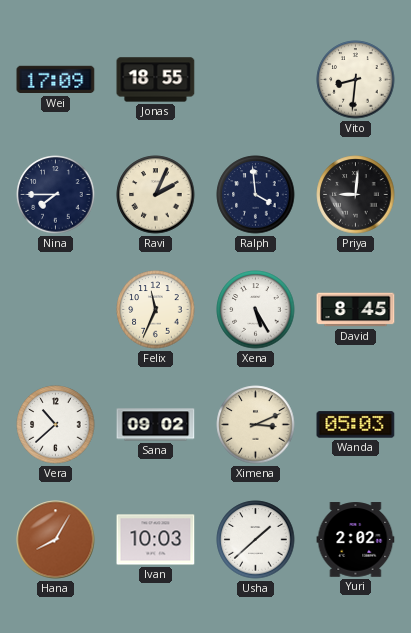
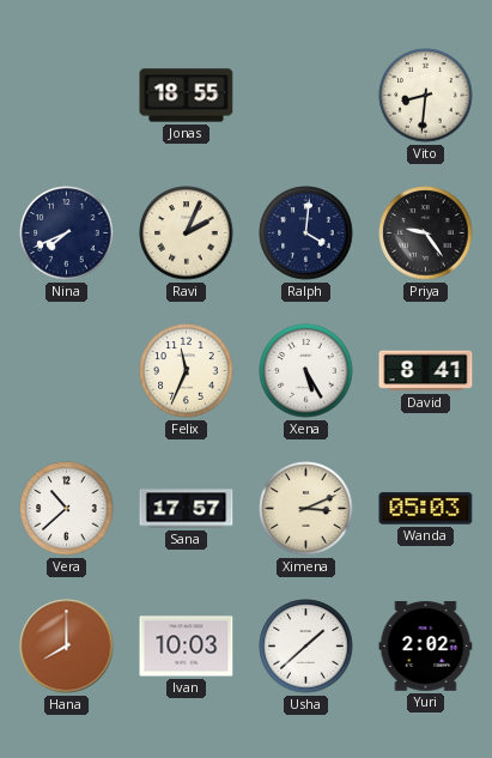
Wei: 17:09 -> none
Nina: 7:45 -> 7:41
Ralph: 3:59 -> 4:01
Priya: 9:01 -> 9:24
David: 8:45 -> 8:41
Sana: 09:02 -> 17:57
Hana: 8:05 -> 8:00
